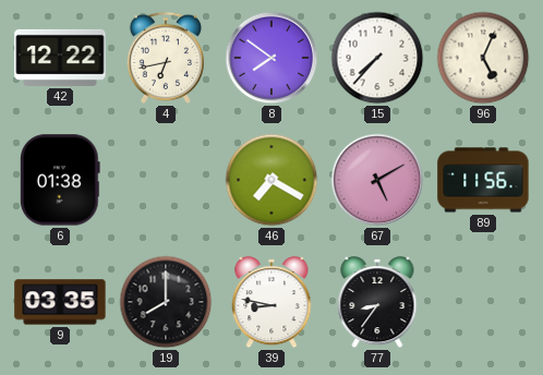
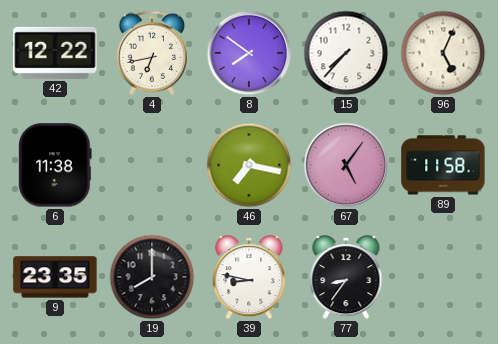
6: 01:38 -> 11:38
46: 7:20 -> 7:17
67: 5:10 -> 5:06
89: 11:56 -> 11:58
9: 03:35 -> 23:35
